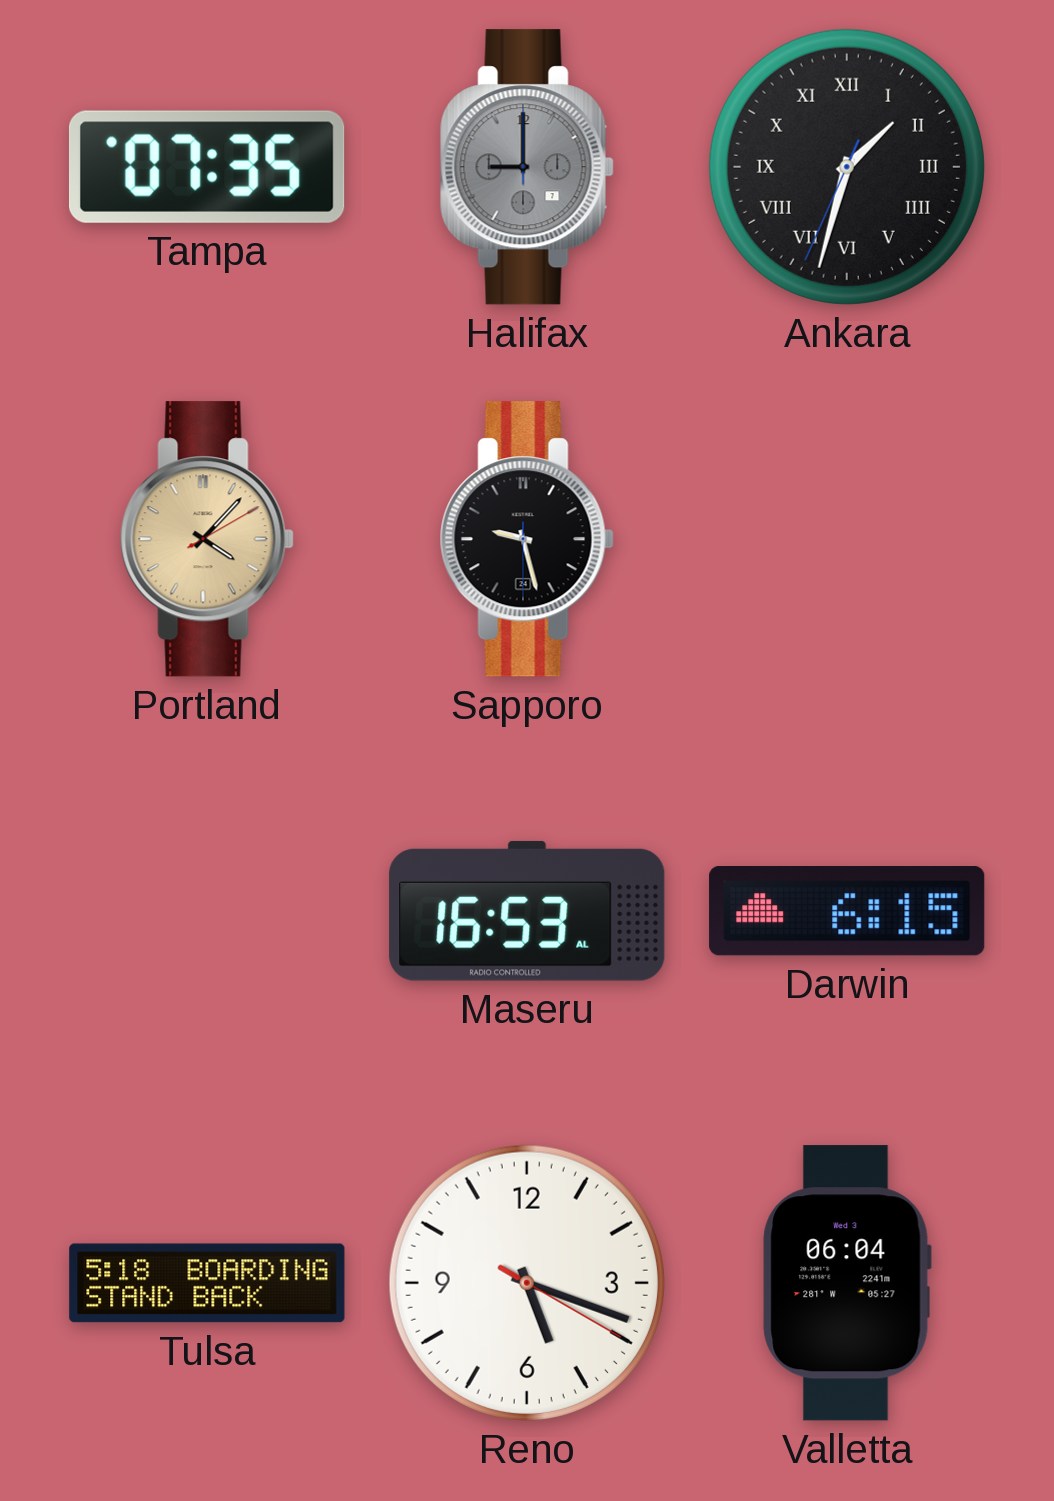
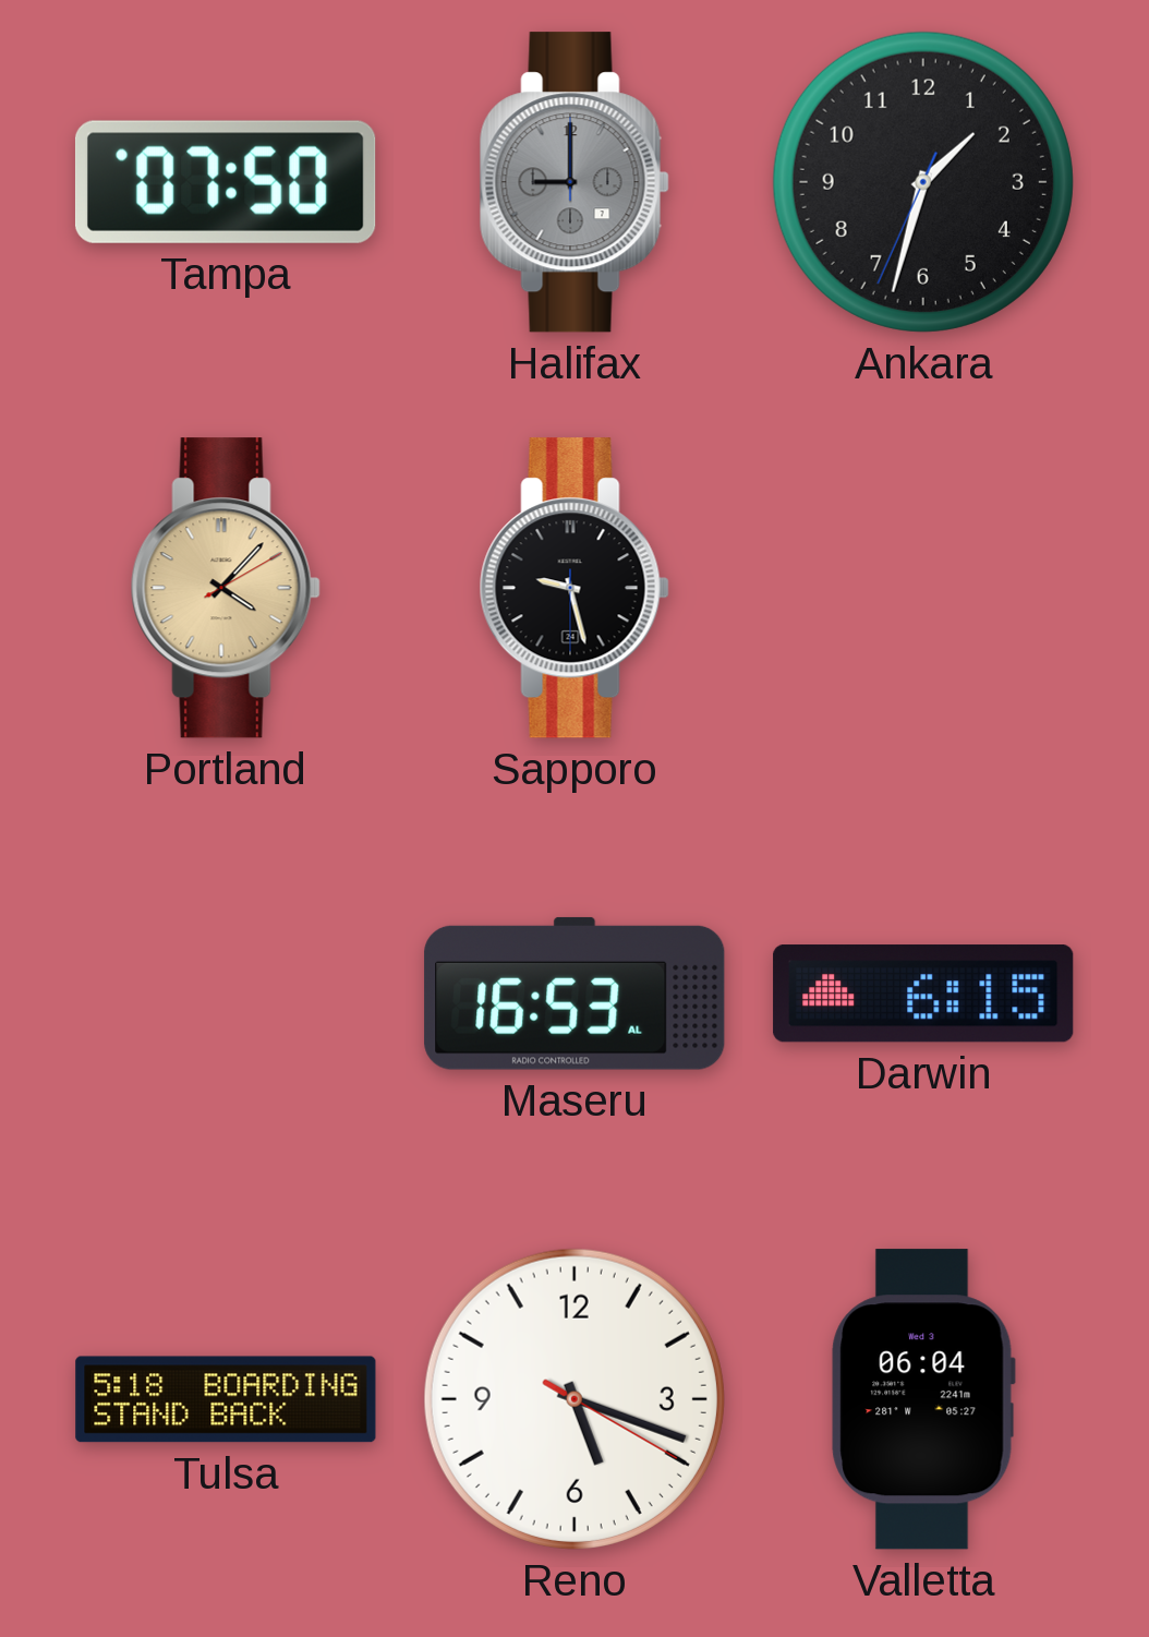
Tampa: 07:35 -> 07:50
Ankara numerals: Roman -> Arabic
